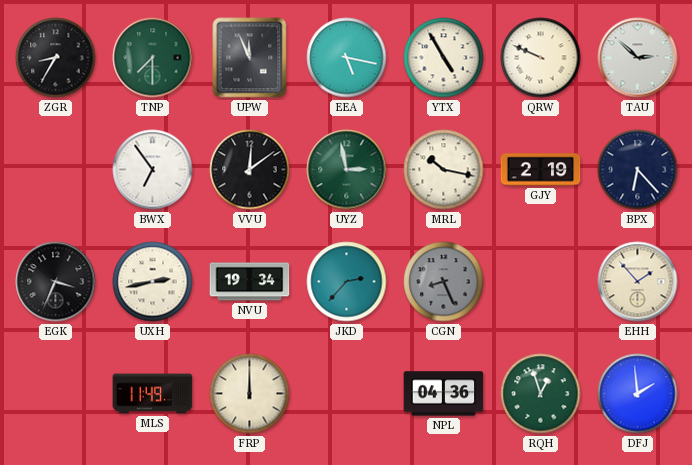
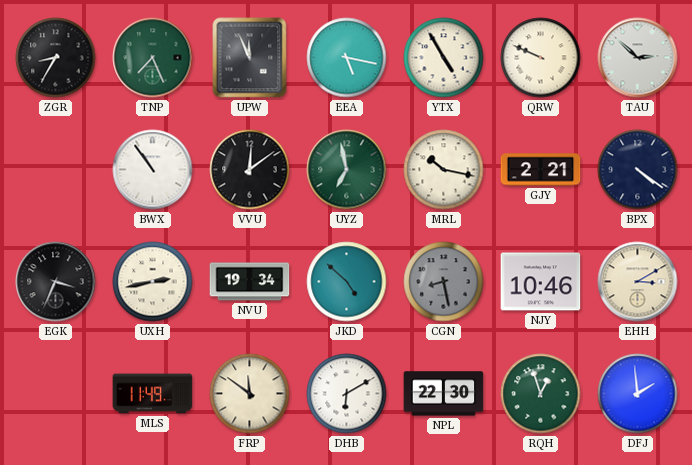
TNP: 7:30 -> 7:26
BWX: 6:54 -> 10:54
UYZ: 2:58 -> 6:58
GJY: 2:19 -> 2:21
BPX: 6:23 -> 4:21
JKD: 2:37 -> 4:52
CGN: 8:26 -> 8:28
NJY: none -> 10:46
EHH: 1:53 -> 3:10
FRP: 12:00 -> 11:51
DHB: none -> 6:10
NPL: 04:36 -> 22:30
